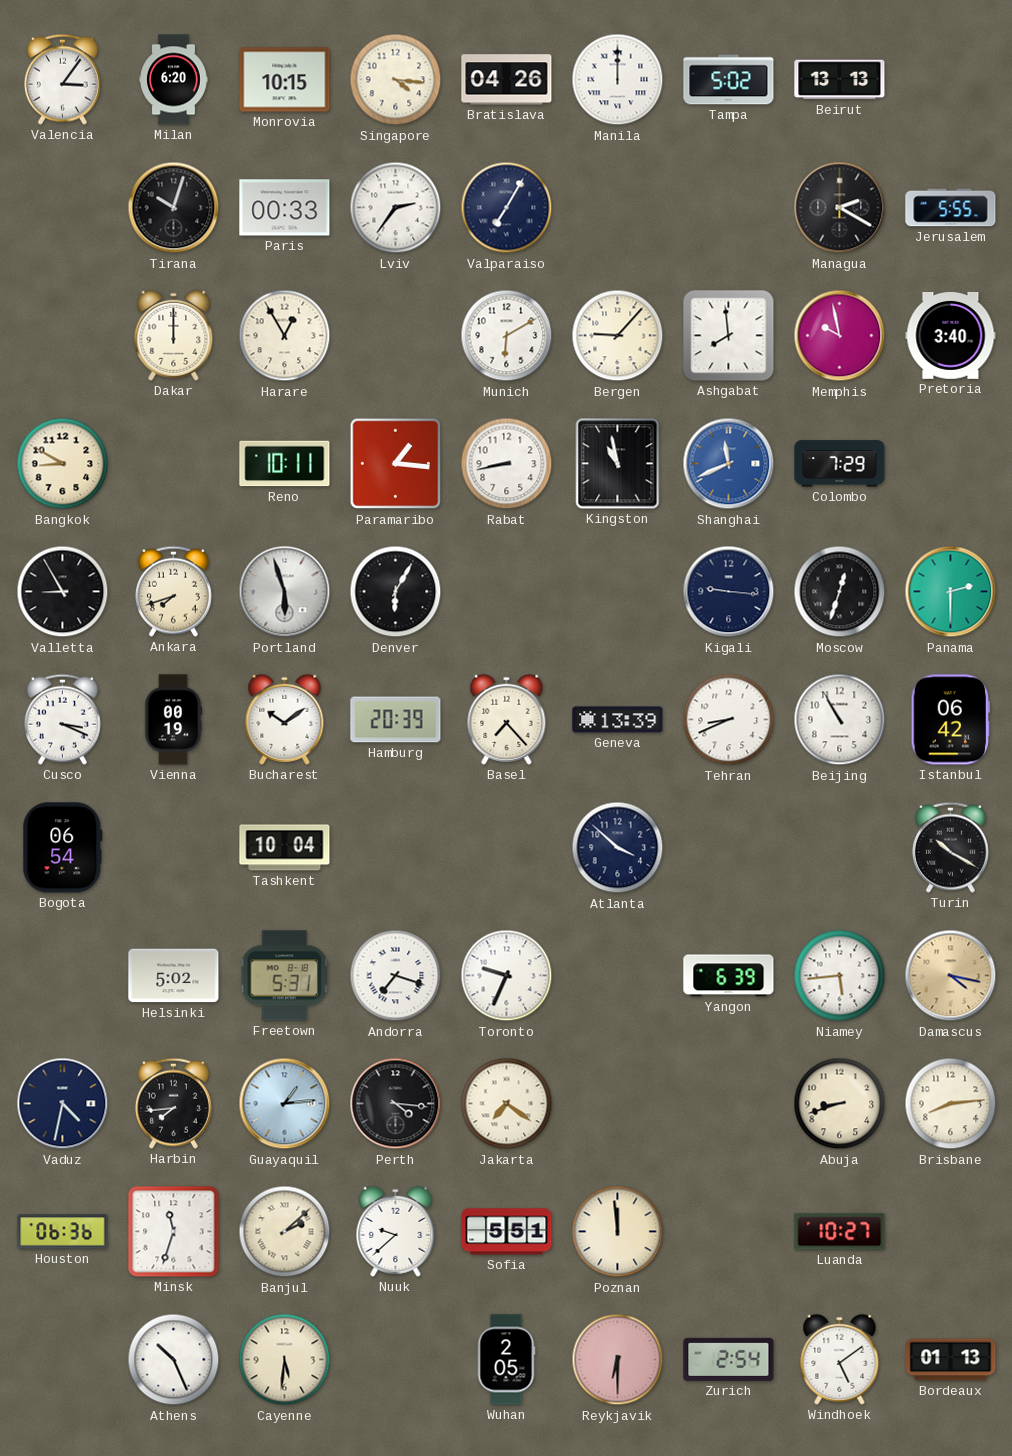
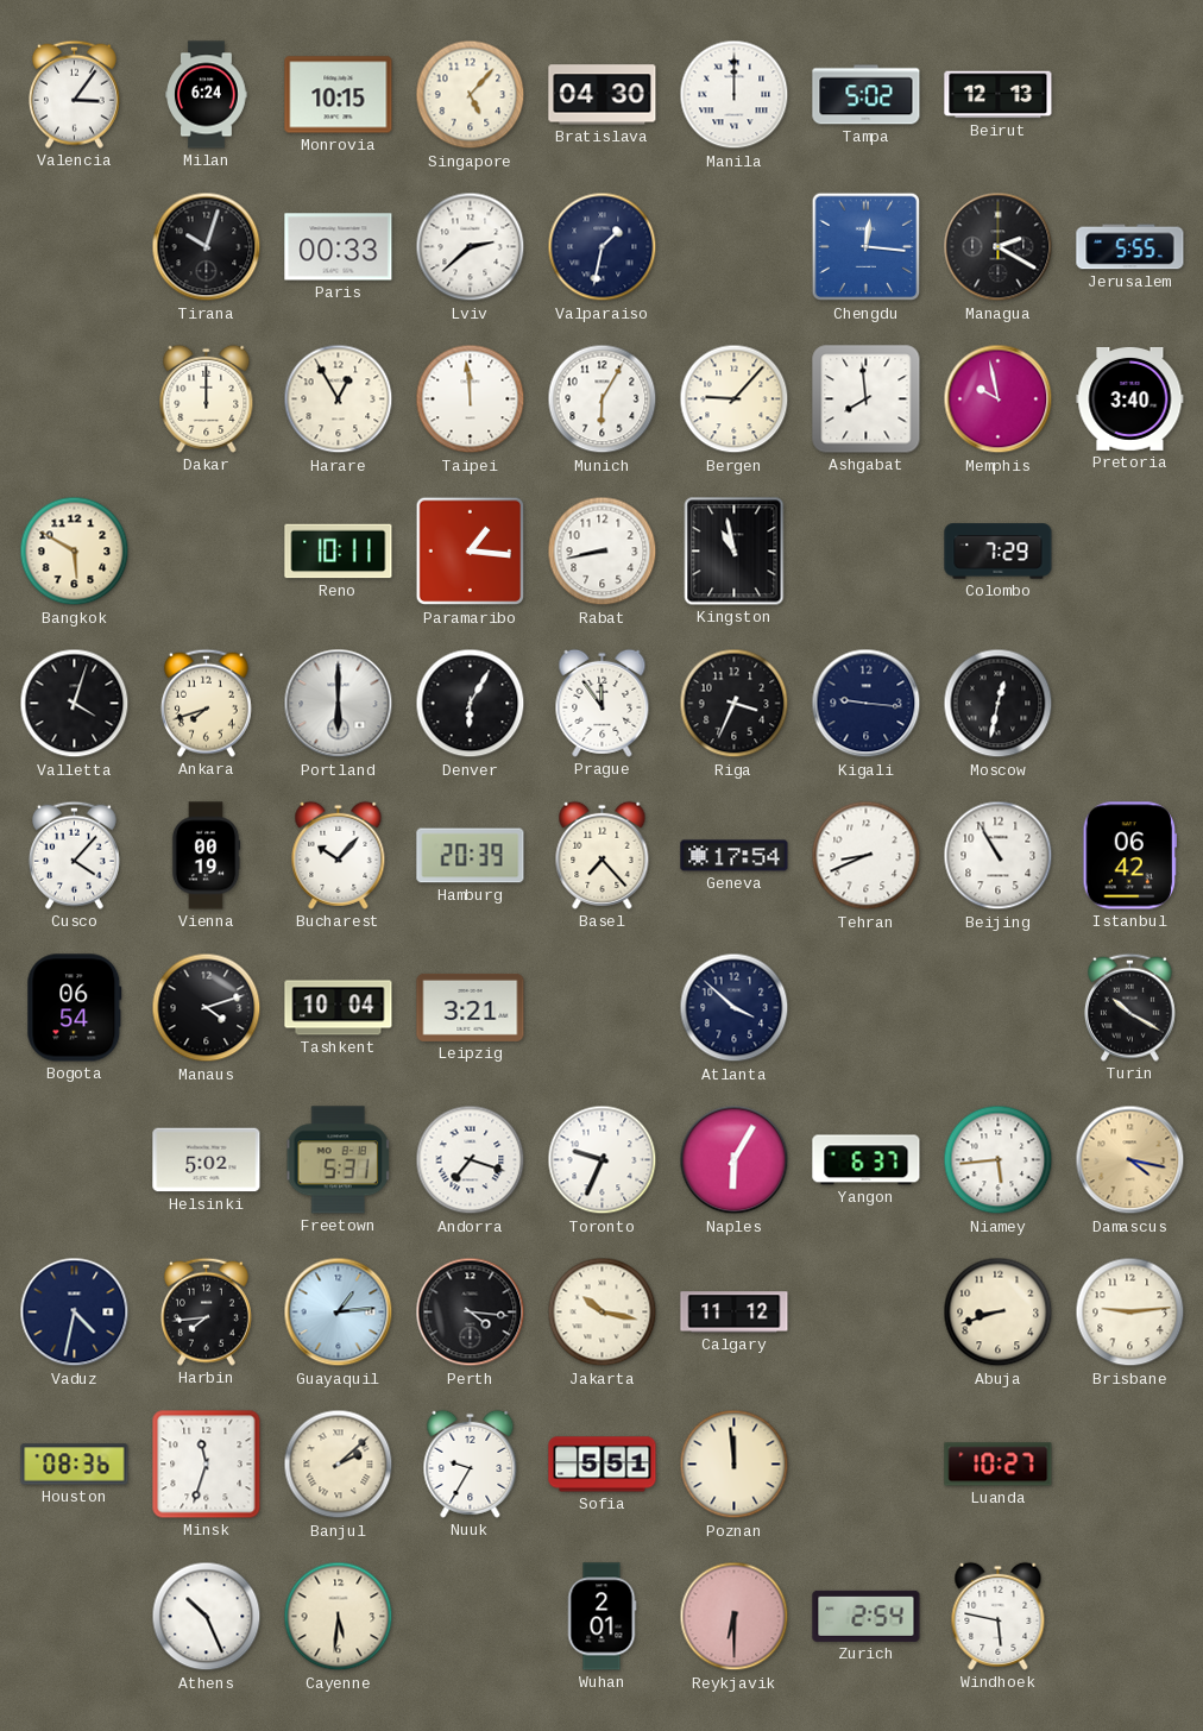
Milan: 6:20 -> 6:24
Singapore: 4:16 -> 5:07
Bratislava: 04:26 -> 04:30
Beirut: 13:13 -> 12:13
Lviv: 2:36 -> 2:38
Valparaiso: 7:05 -> 1:32
Chengdu: none -> 12:16
Taipei: none -> 11:59
Munich: 6:10 -> 6:05
Bangkok: 8:50 -> 5:50
Shanghai: 11:41 -> none
Valletta: 8:55 -> 4:03
Portland: 5:57 -> 6:00
Prague: none -> 11:54
Riga: none -> 3:34
Moscow: 12:33 -> 12:32
Panama: 2:30 -> none
Cusco: 3:19 -> 4:07
Bucharest: 10:09 -> 10:07
Geneva: 13:39 -> 17:54
Manaus: none -> 4:12
Leipzig: none -> 3:21
Naples: none -> 6:05
Yangon: 6:39 -> 6:37
Jakarta: 7:21 -> 10:17
Calgary: none -> 11:12
Brisbane: 8:14 -> 9:14
Houston: 06:36 -> 08:36
Nuuk: 9:38 -> 9:35
Wuhan: 2:05 -> 2:01
Windhoek: 5:09 -> 5:47
Bordeaux: 01:13 -> none
